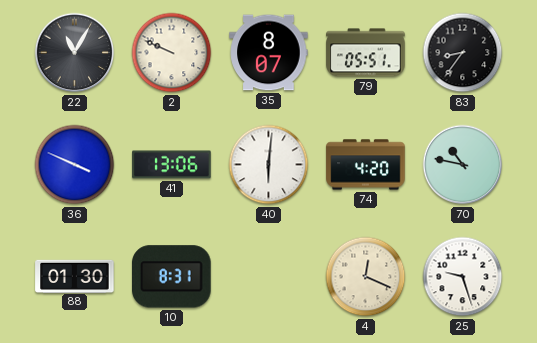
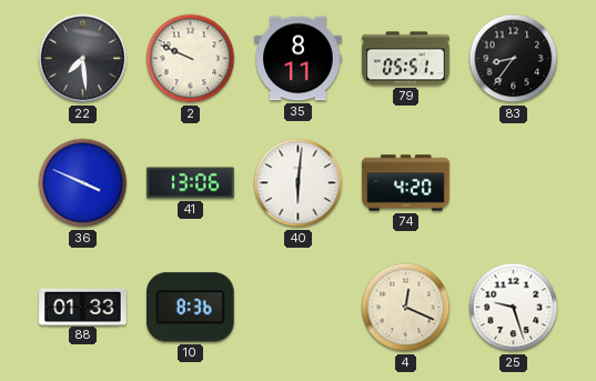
22: 11:05 -> 7:29
35: 8:07 -> 8:11
70: 10:47 -> none
88: 01:30 -> 01:33
10: 8:31 -> 8:36
